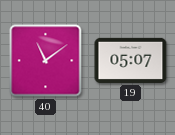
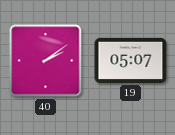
40: 11:09 -> 2:09
